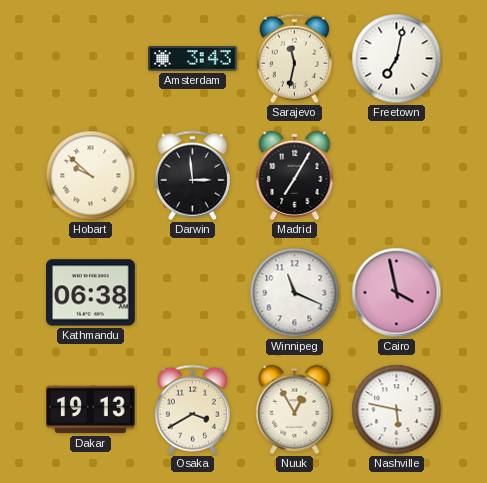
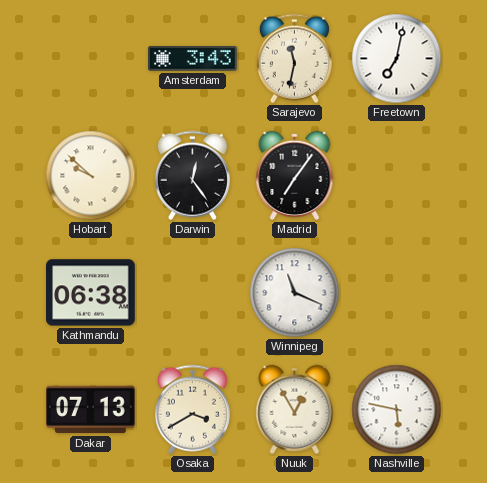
Darwin: 2:59 -> 12:24
Madrid: 7:05 -> 7:06
Cairo: 3:58 -> none
Dakar: 19:13 -> 07:13
